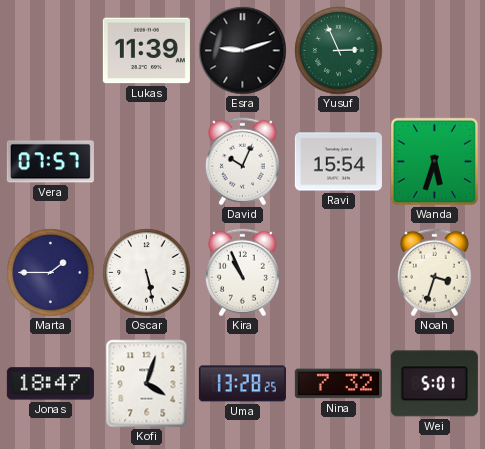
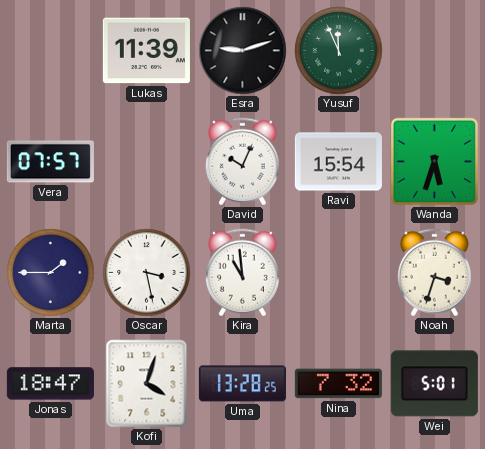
Yusuf: 2:56 -> 11:56
Oscar: 5:28 -> 3:28
Kira: 10:56 -> 10:59
